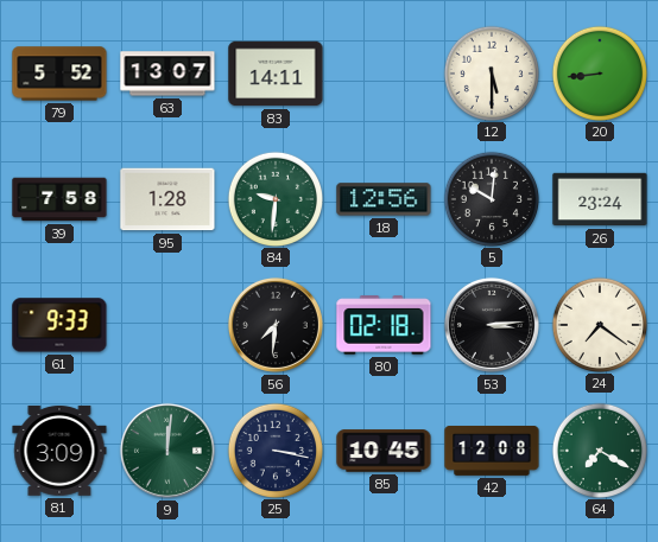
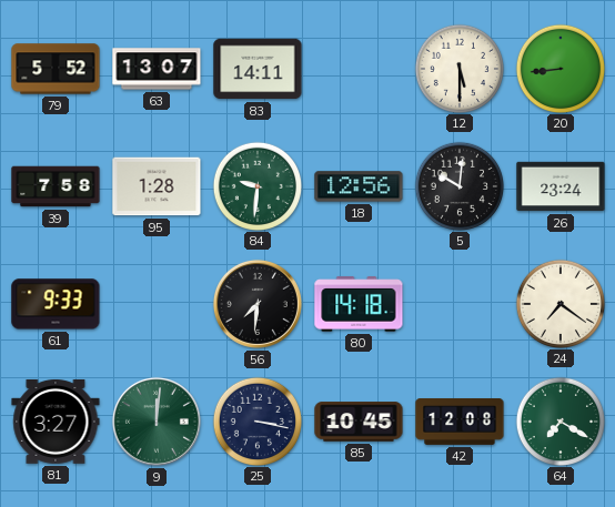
80: 02:18 -> 14:18
53: 3:14 -> none
81: 3:09 -> 3:27
